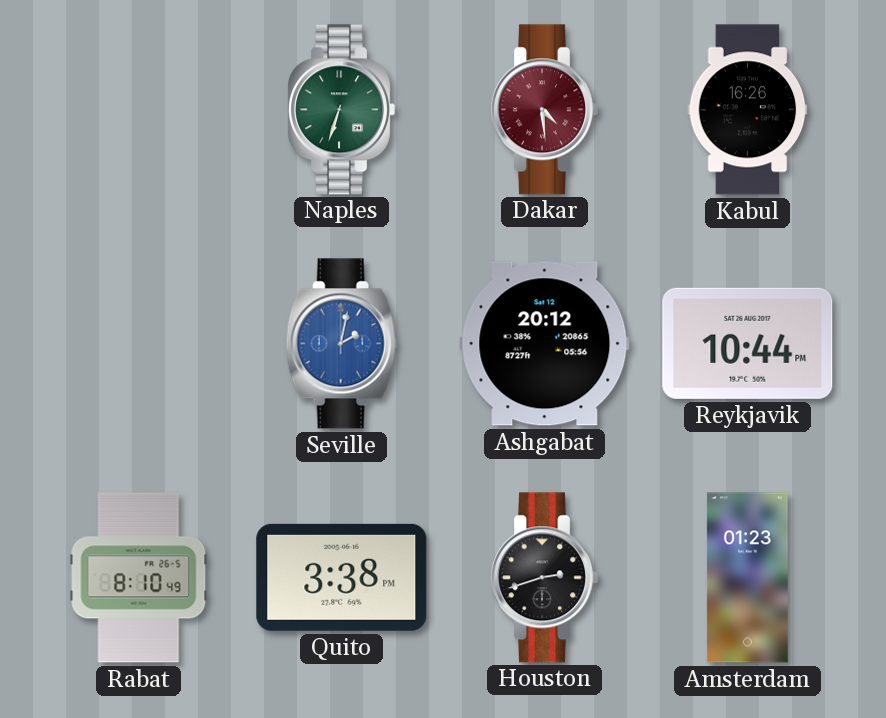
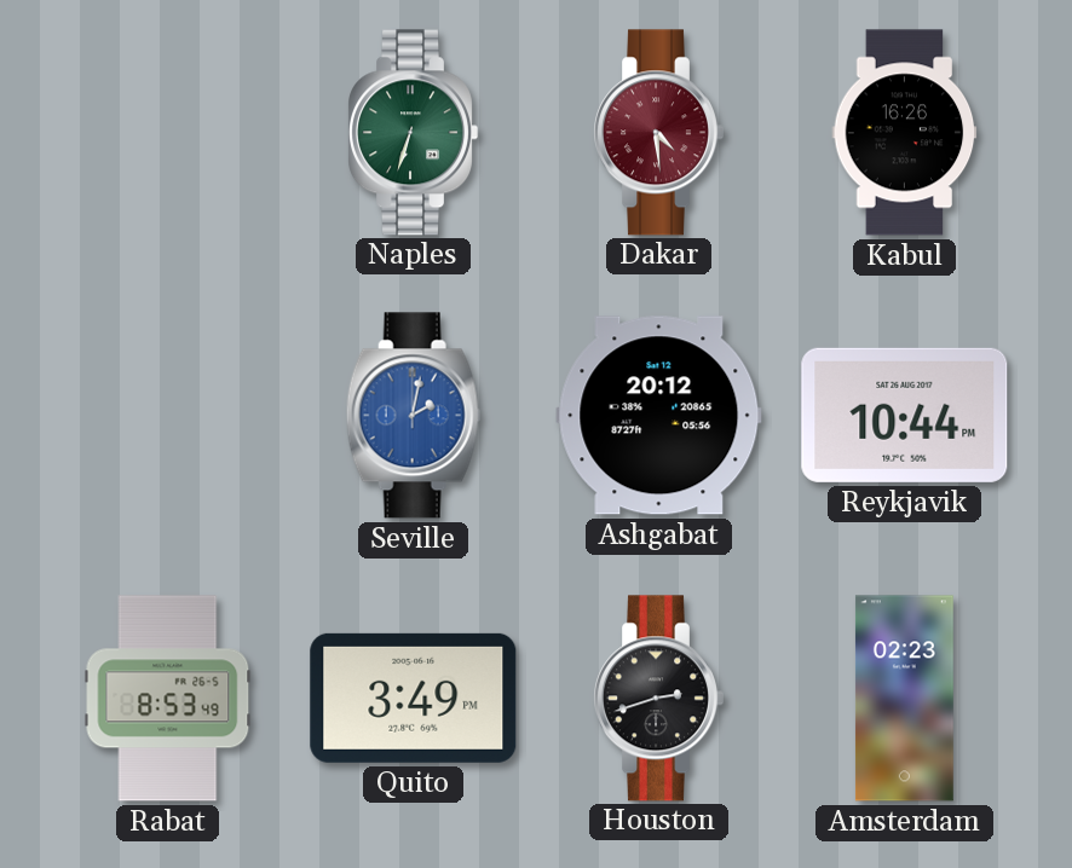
Rabat: 8:10 -> 8:53
Quito: 3:38 -> 3:49
Amsterdam: 01:23 -> 02:23
